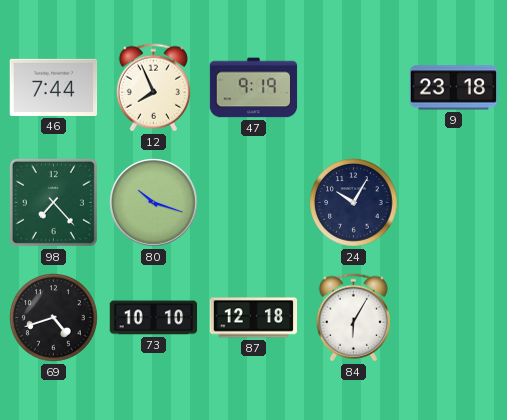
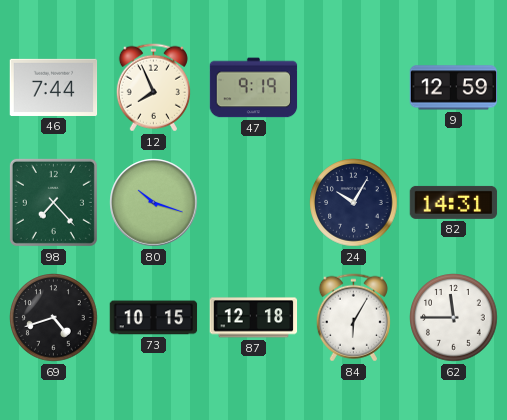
9: 23:18 -> 12:59
82: none -> 14:31
73: 10:10 -> 10:15
62: none -> 11:45
